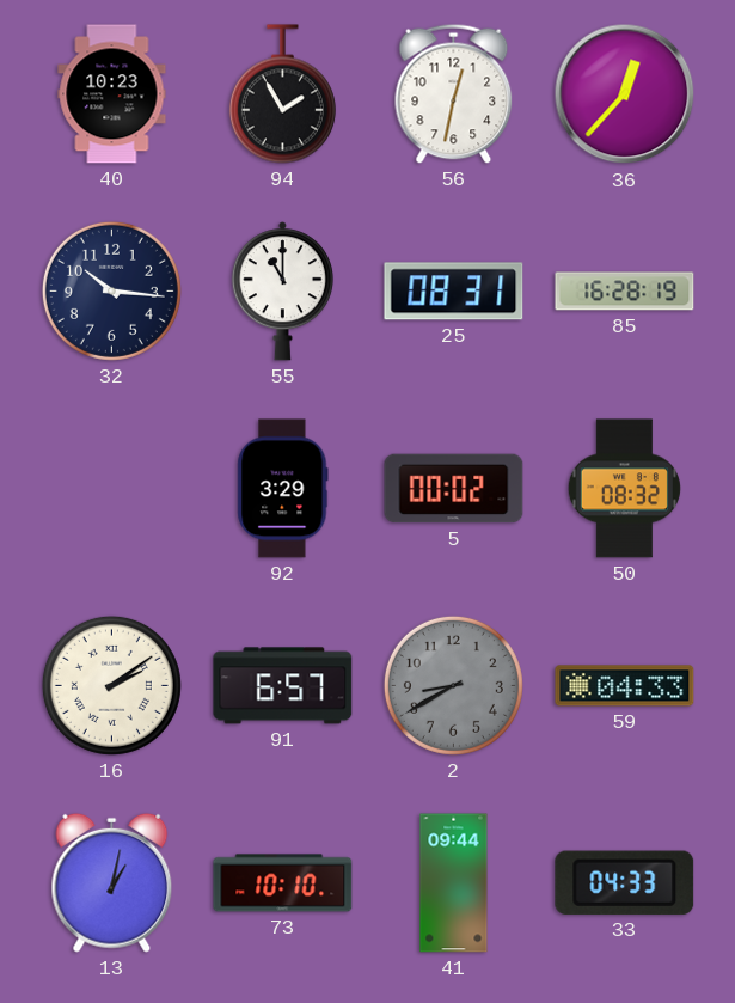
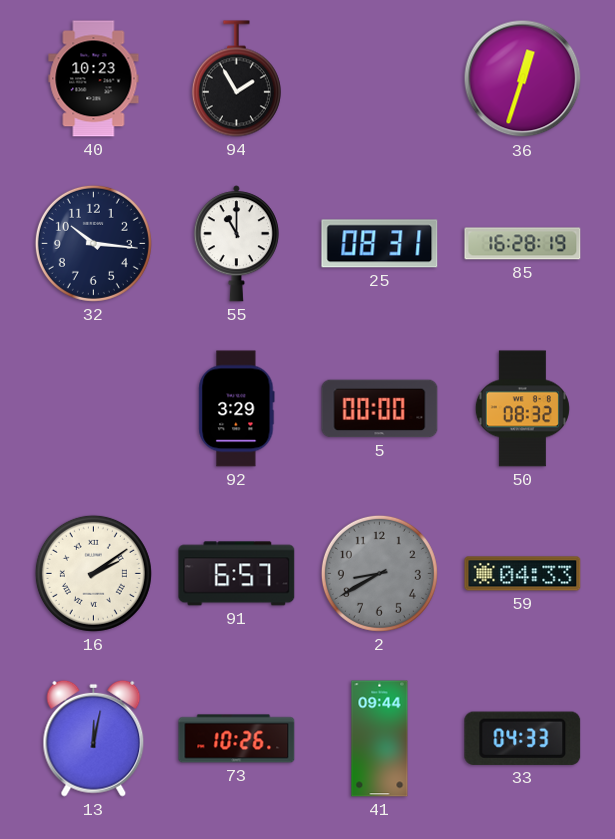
56: 12:32 -> none
36: 12:37 -> 12:33
5: 00:02 -> 00:00
13: 1:02 -> 12:02
73: 10:10 -> 10:26
